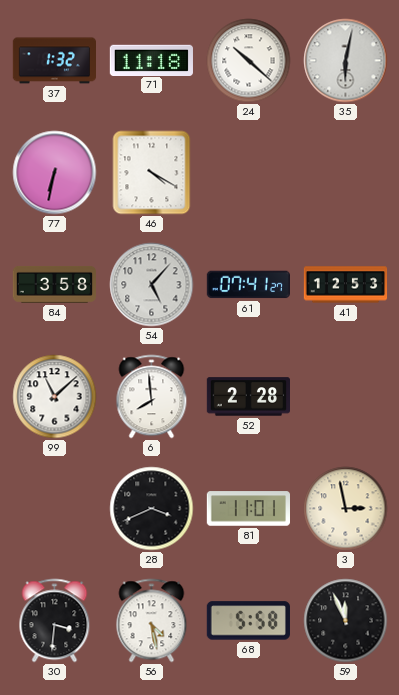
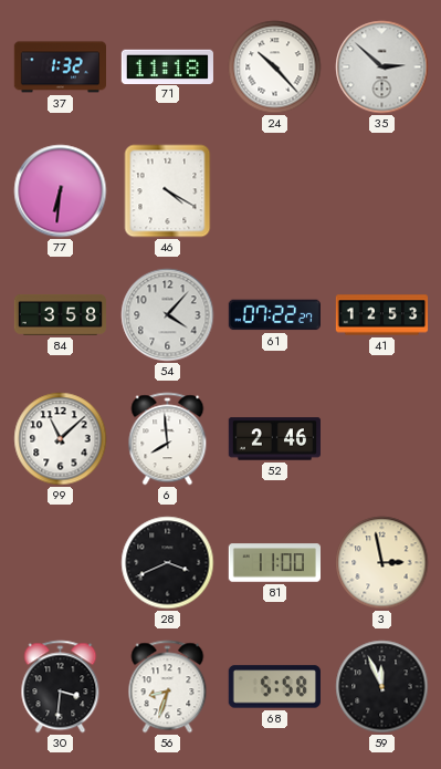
24: 10:22 -> 10:23
35: 6:02 -> 2:52
77: 6:32 -> 6:31
54: 5:07 -> 4:07
61: 07:41 -> 07:22
52: 2:28 -> 2:46
81: 11:01 -> 11:00
56: 4:28 -> 8:33
